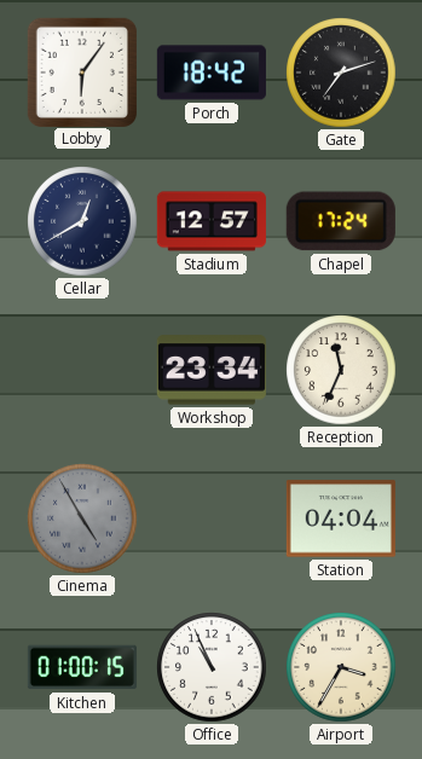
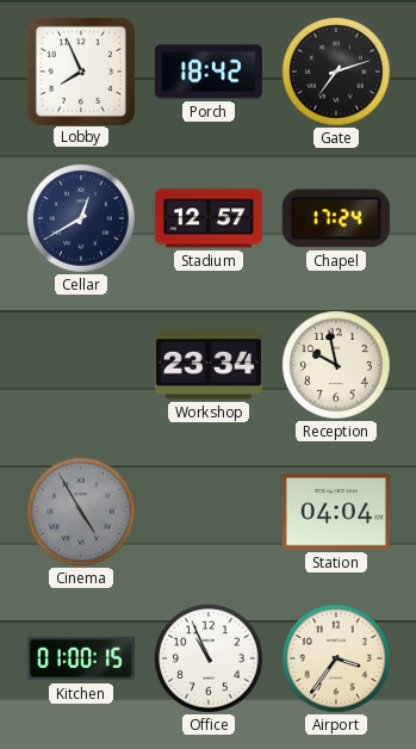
Lobby: 6:06 -> 7:56
Reception: 11:34 -> 9:58
Airport: 3:35 -> 3:36
